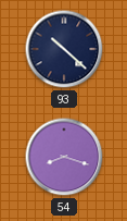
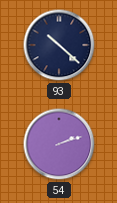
54: 8:18 -> 2:12
